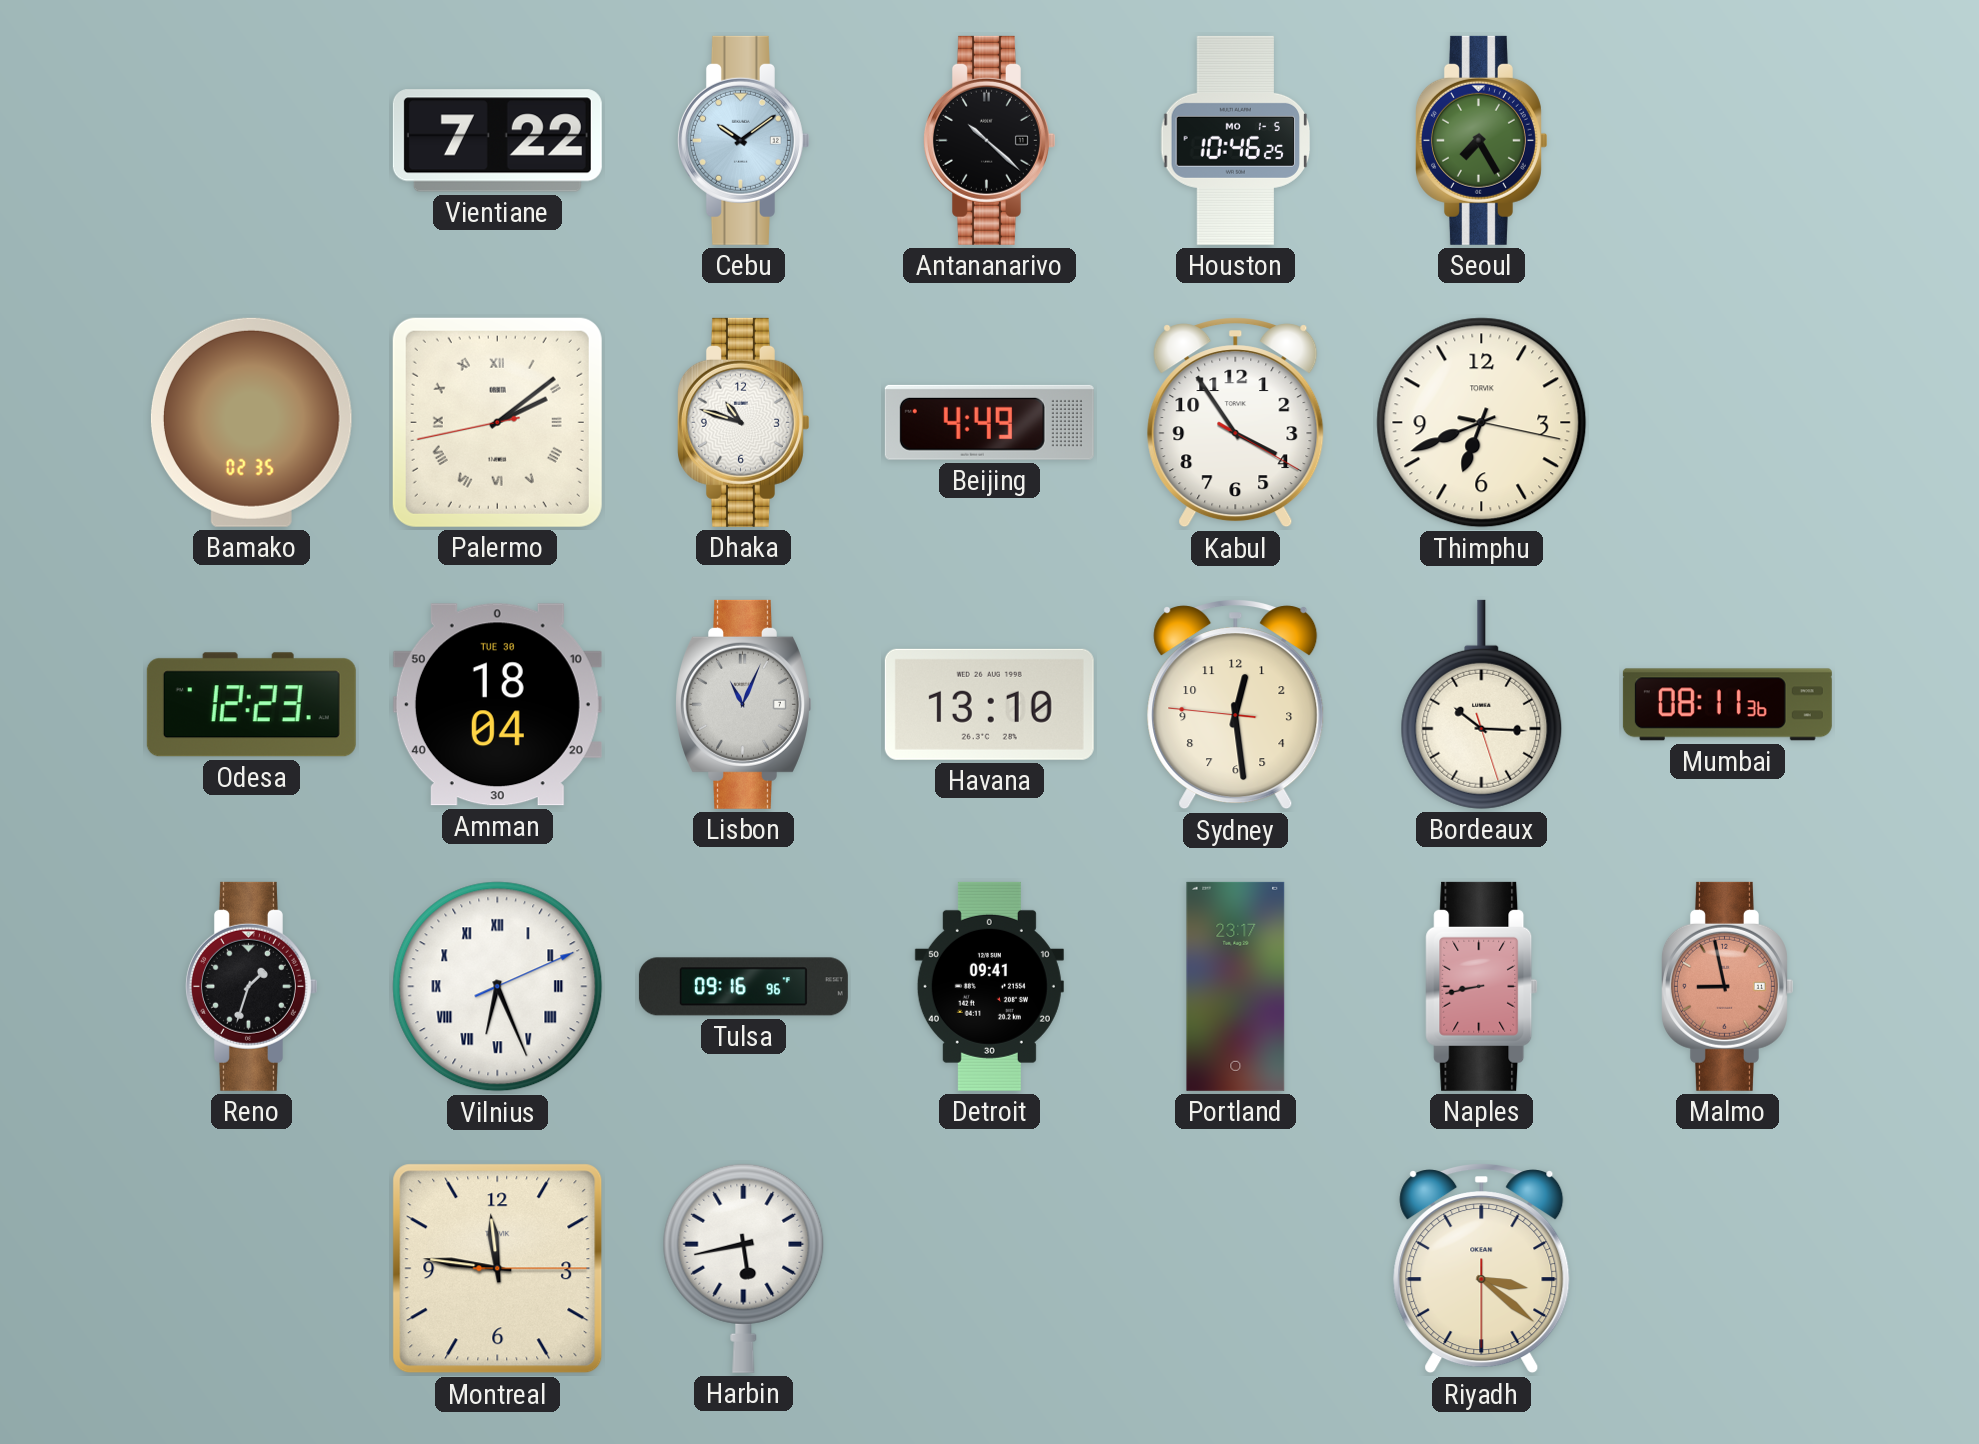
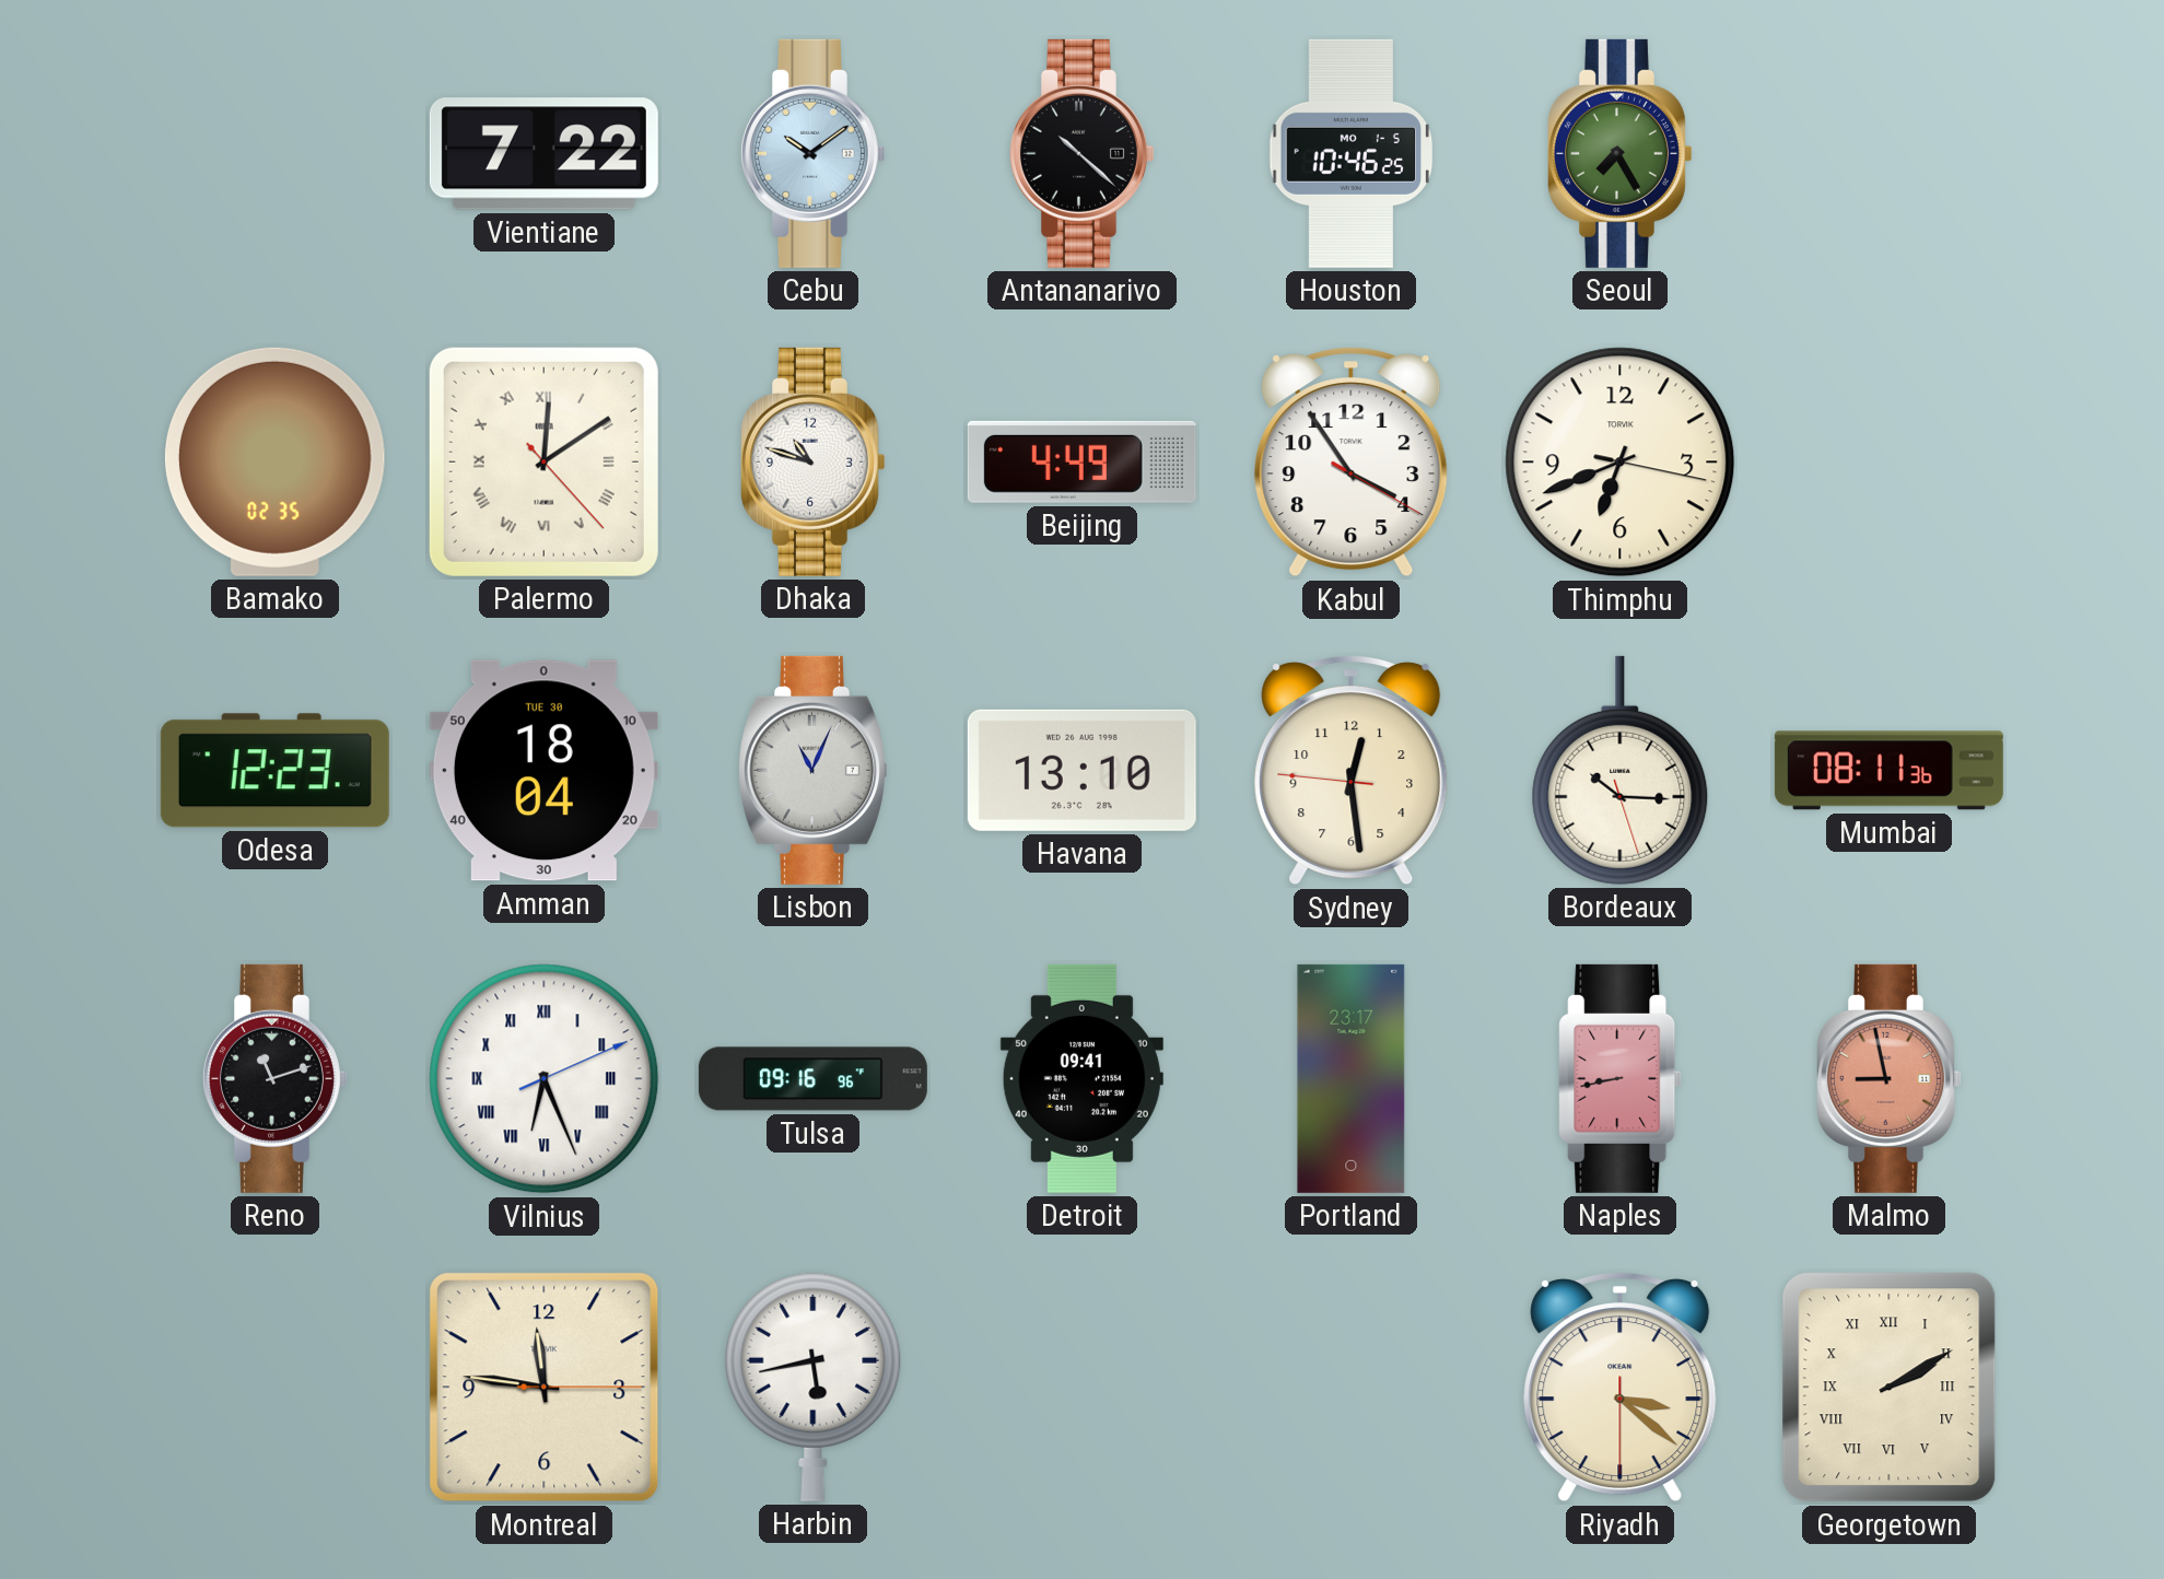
Palermo: 2:08 -> 12:09
Reno: 1:33 -> 11:12
Georgetown: none -> 2:10
